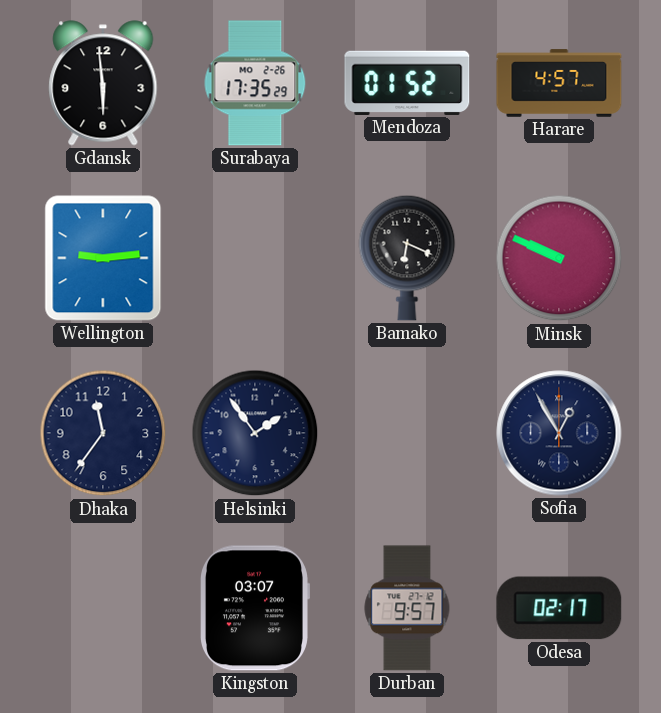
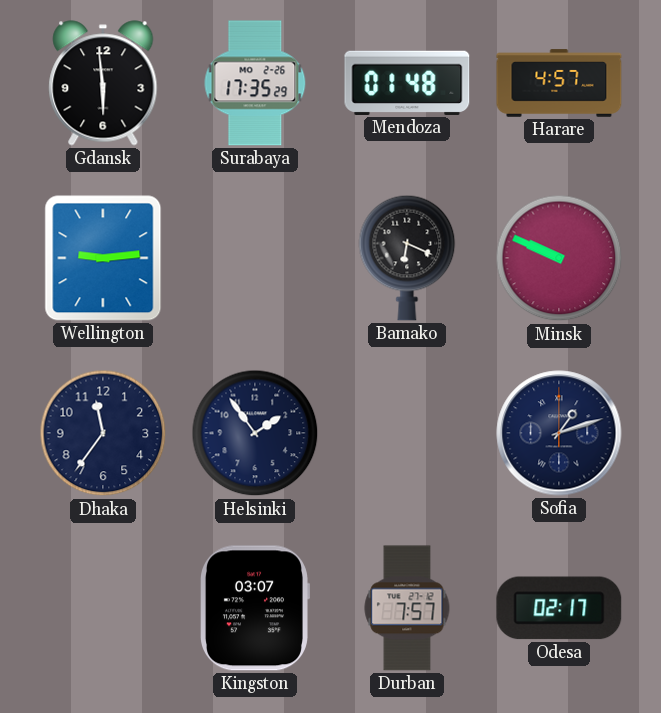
Mendoza: 01:52 -> 01:48
Sofia: 12:55 -> 1:12
Durban: 9:57 -> 7:57
